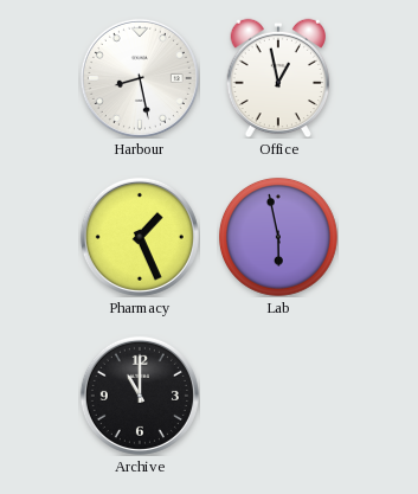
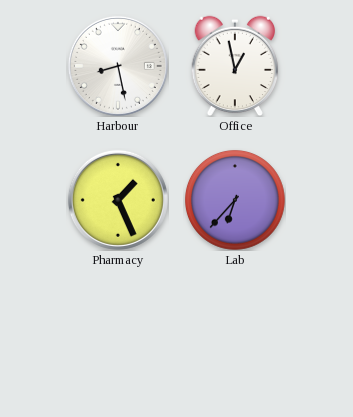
Lab: 5:58 -> 6:37
Archive: 11:00 -> none
